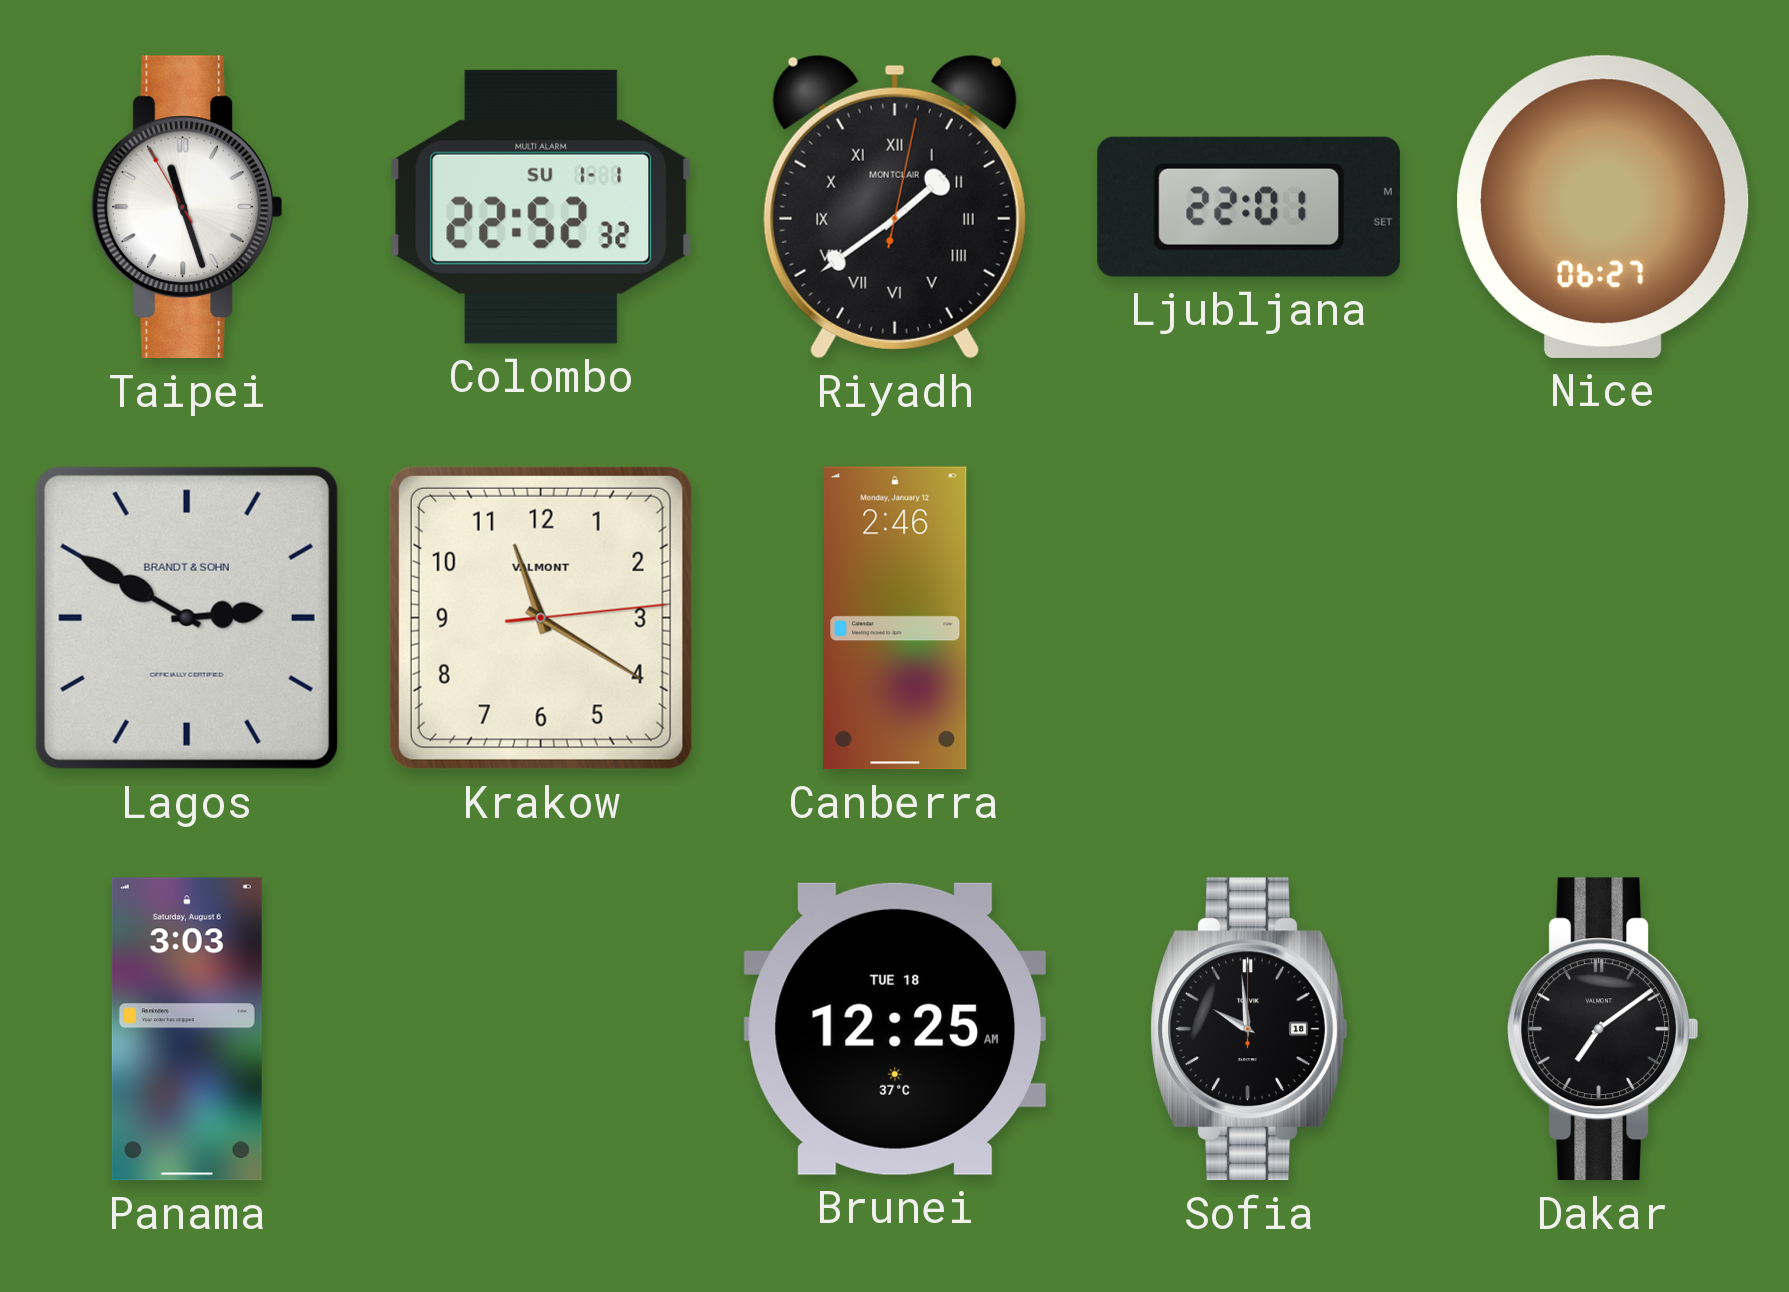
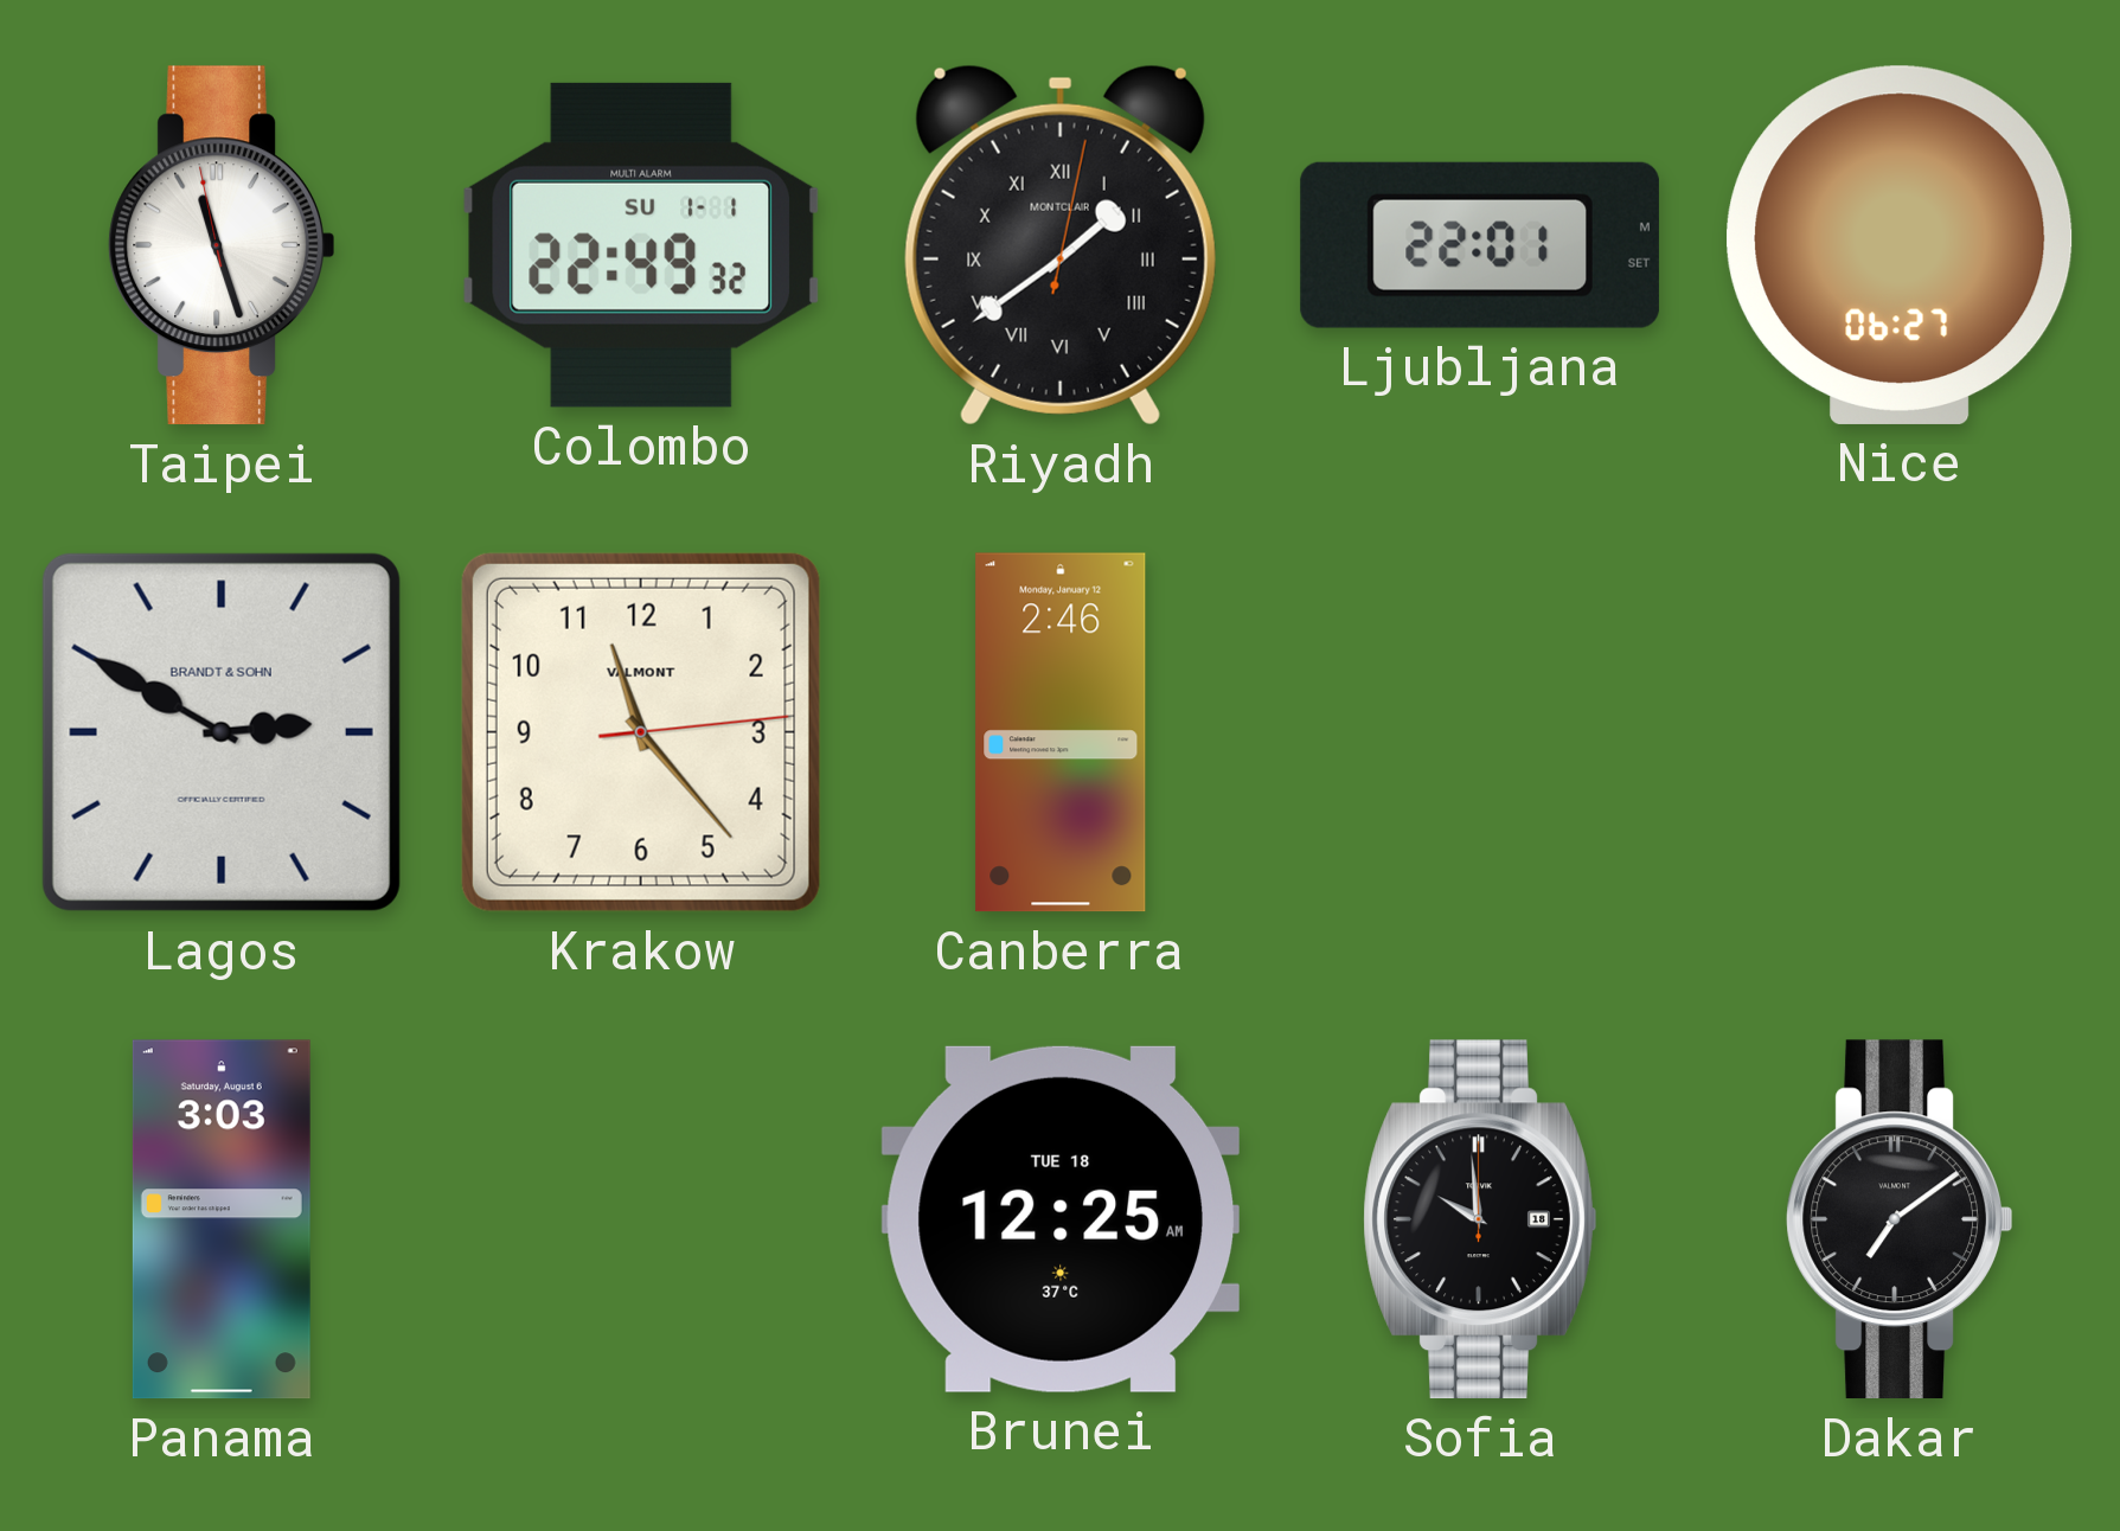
Taipei: 11:26:55 -> 11:26:58
Colombo: 22:52 -> 22:49
Krakow: 11:20 -> 11:23
